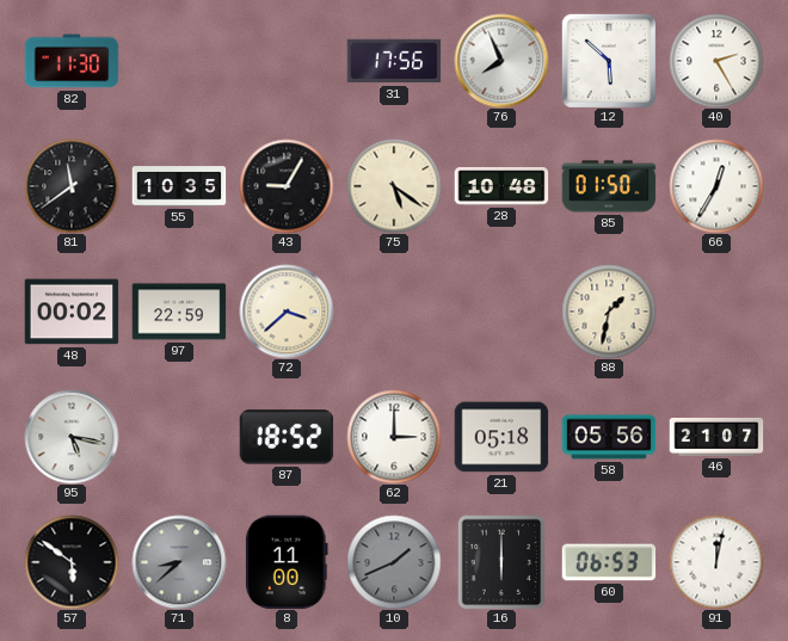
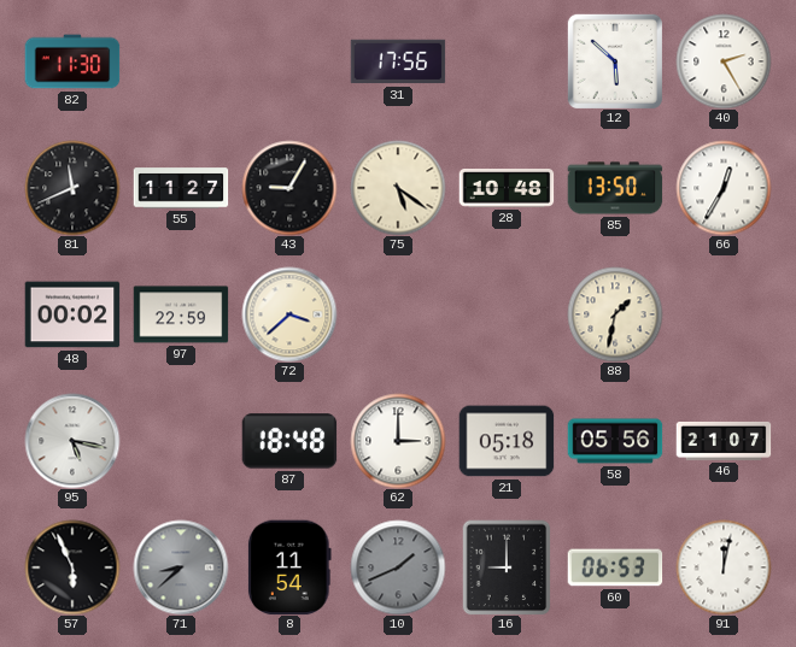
76: 7:56 -> none
81: 11:39 -> 11:41
55: 10:35 -> 11:27
85: 01:50 -> 13:50
87: 18:52 -> 18:48
57: 5:51 -> 5:56
8: 11:00 -> 11:54
16: 6:00 -> 9:00
